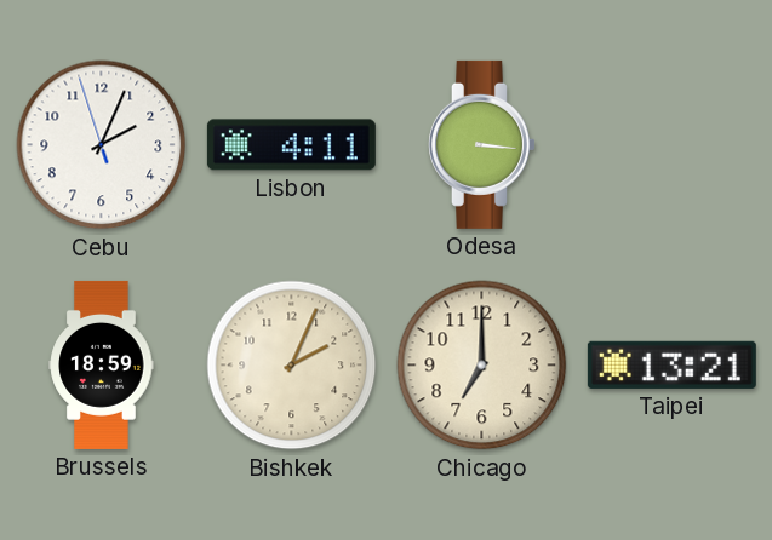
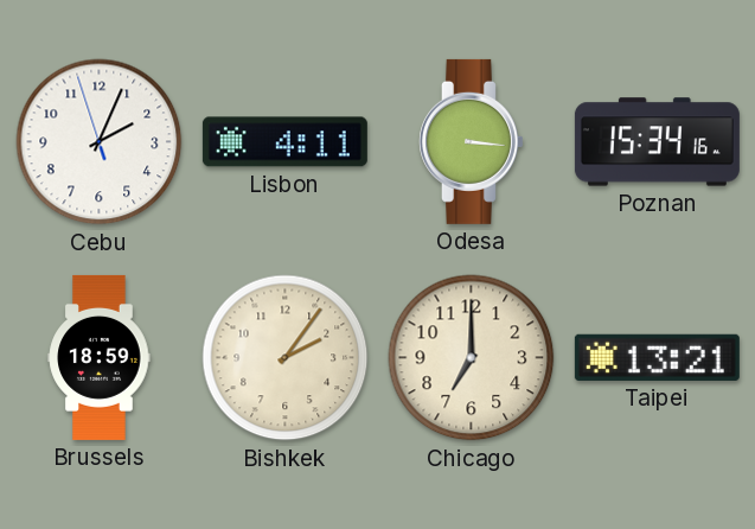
Poznan: none -> 15:34
Bishkek: 2:04 -> 2:06
